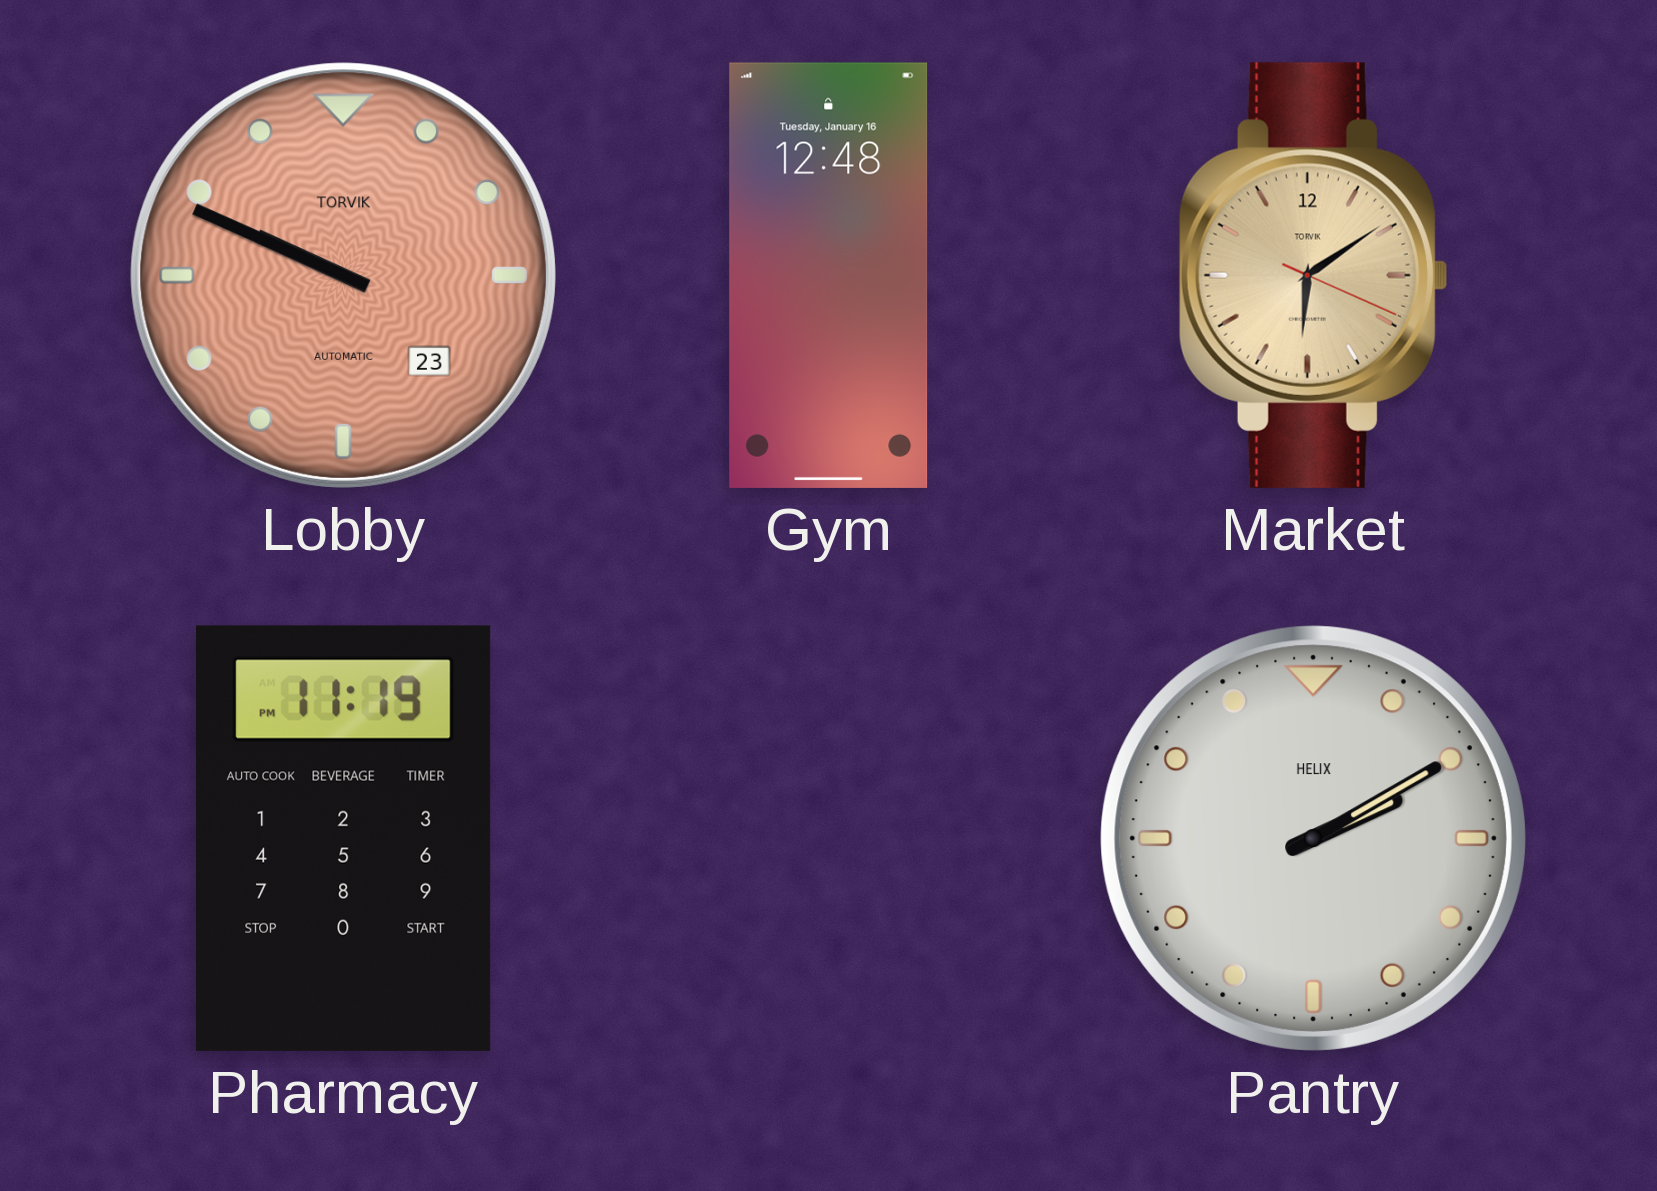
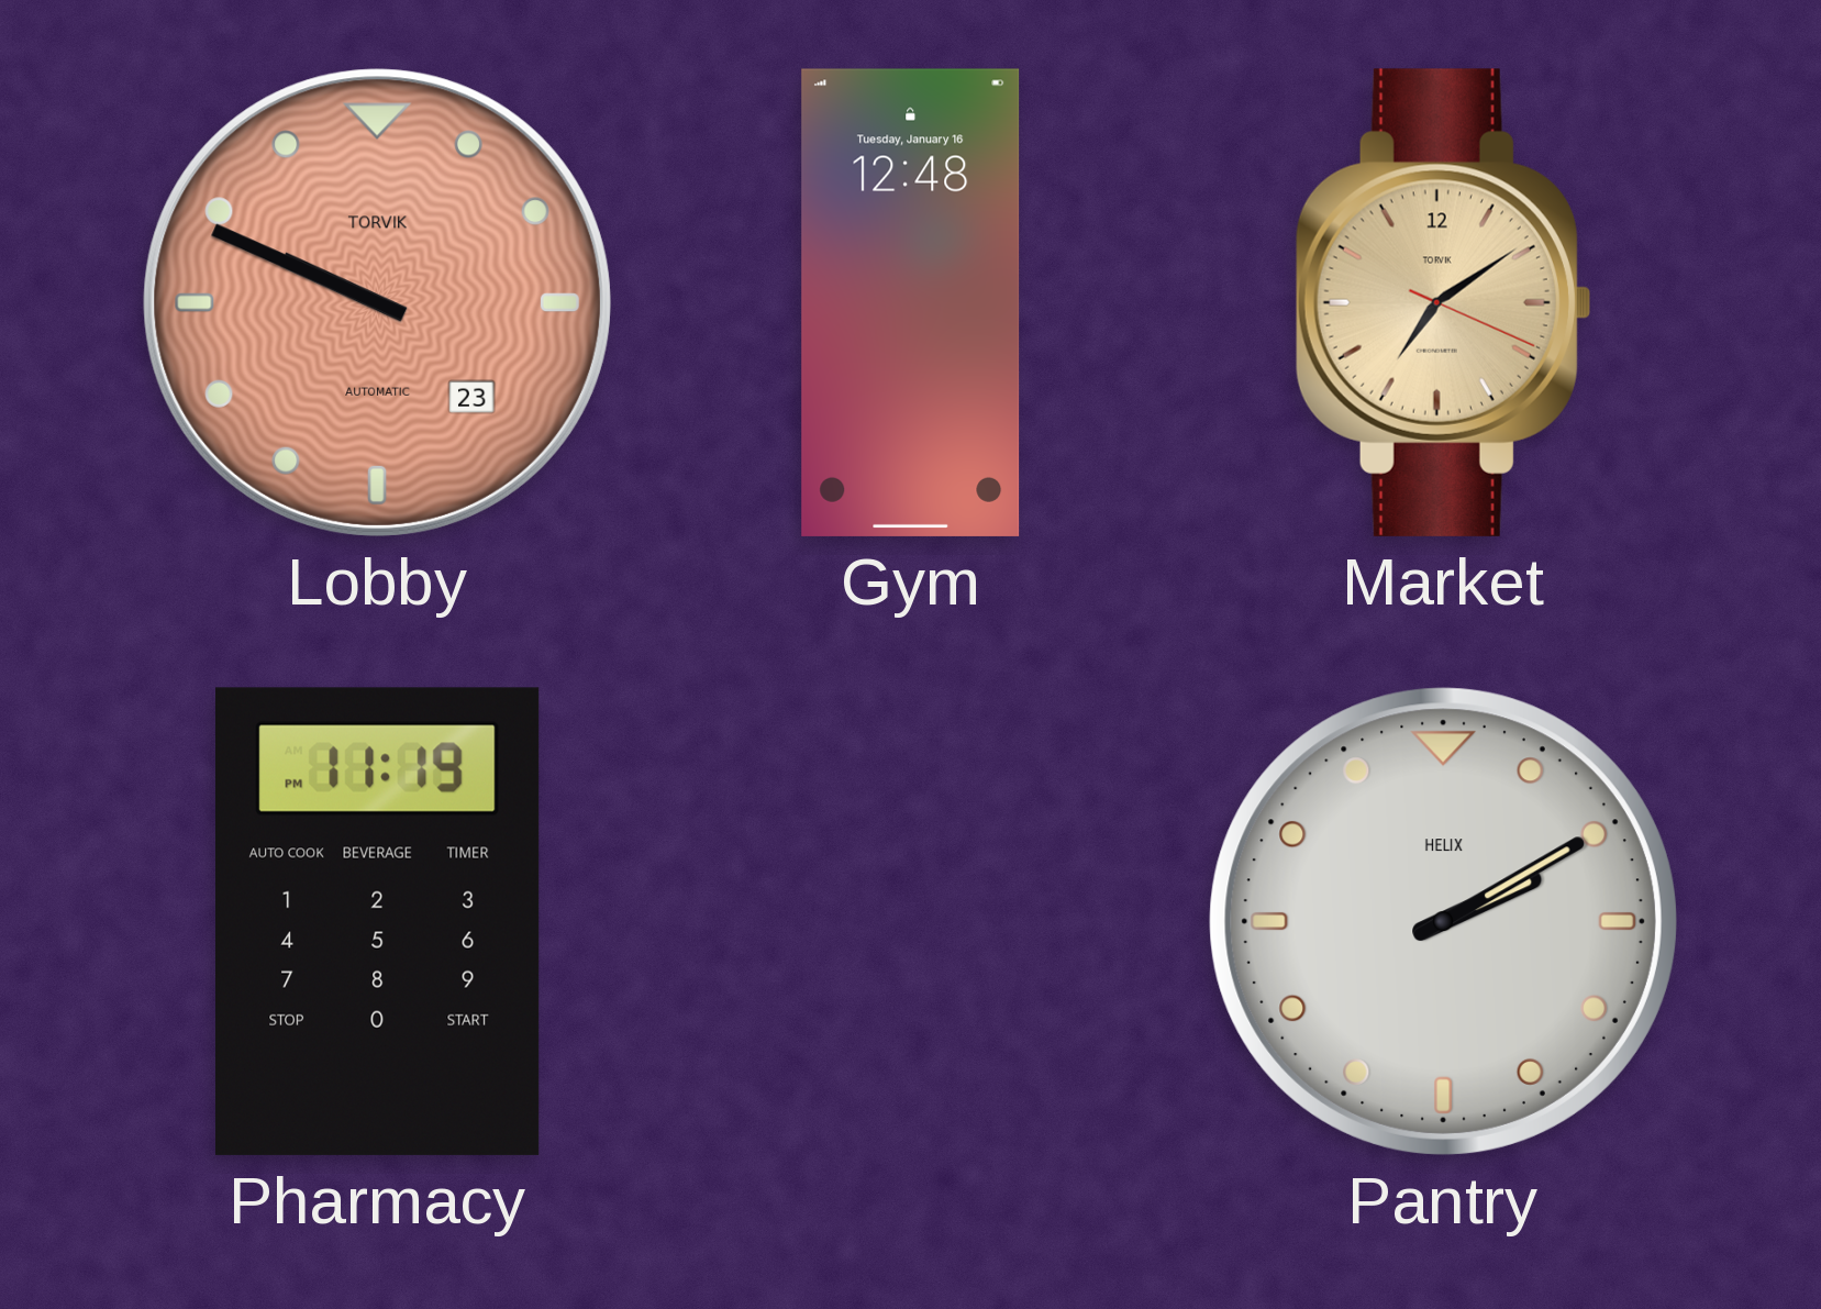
Market: 6:09 -> 7:09
